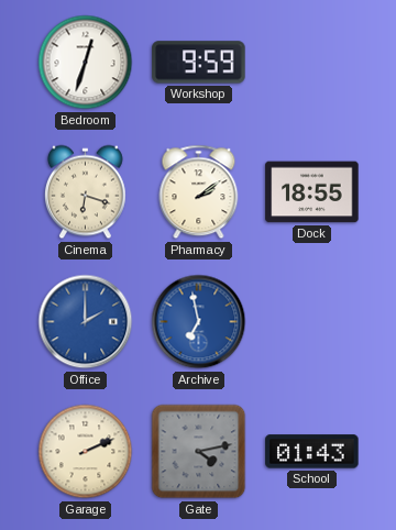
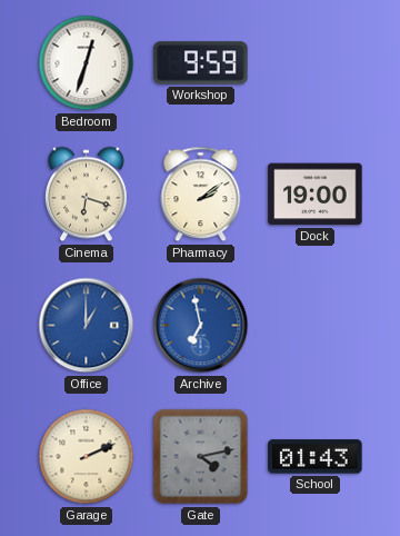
Dock: 18:55 -> 19:00
Office: 2:00 -> 1:00
